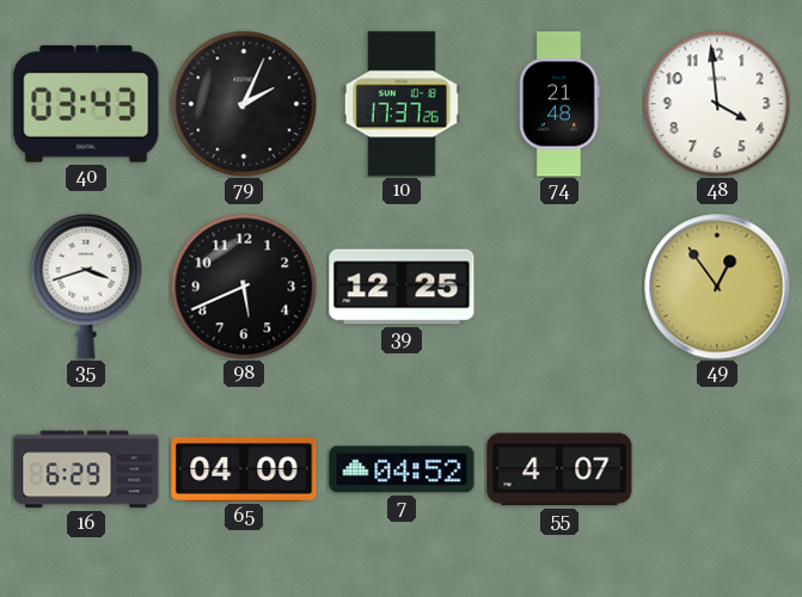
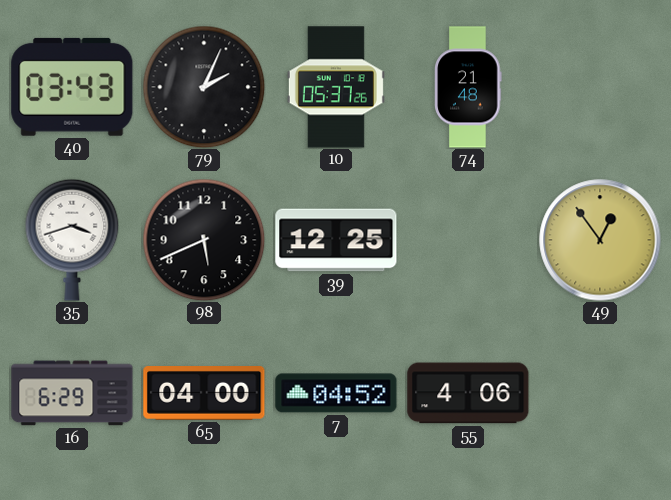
10: 17:37 -> 05:37
48: 3:59 -> none
55: 4:07 -> 4:06
